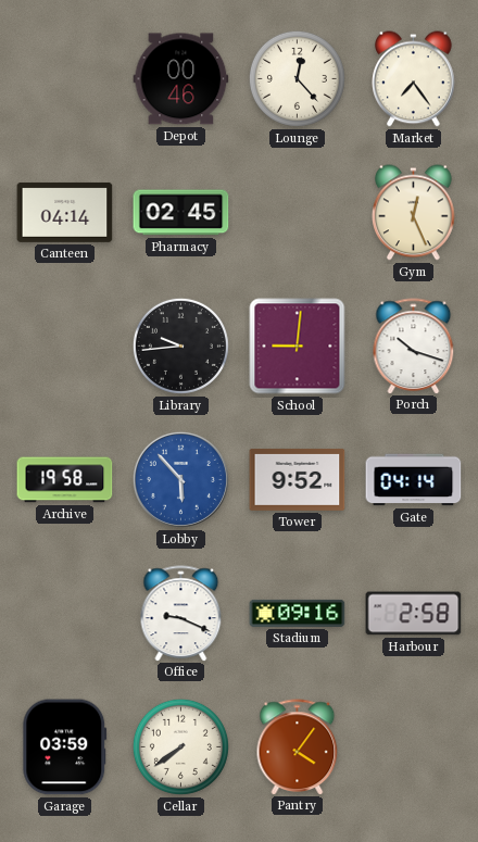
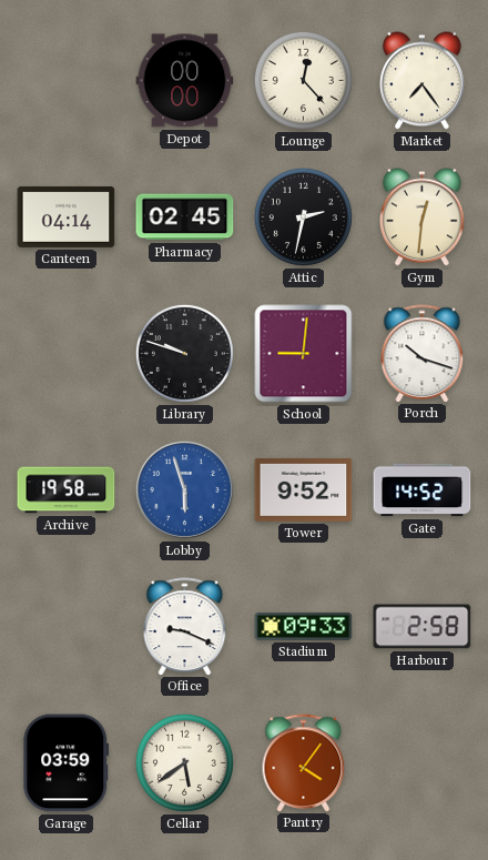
Depot: 00:46 -> 00:00
Attic: none -> 2:32
Gym: 12:26 -> 12:31
Library: 9:44 -> 9:48
Lobby: 5:53 -> 5:57
Gate: 04:14 -> 14:52
Stadium: 09:16 -> 09:33
Cellar: 7:39 -> 5:39
